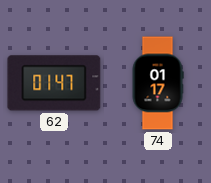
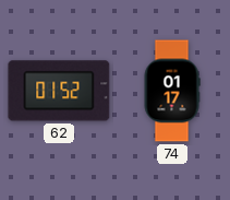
62: 01:47 -> 01:52
